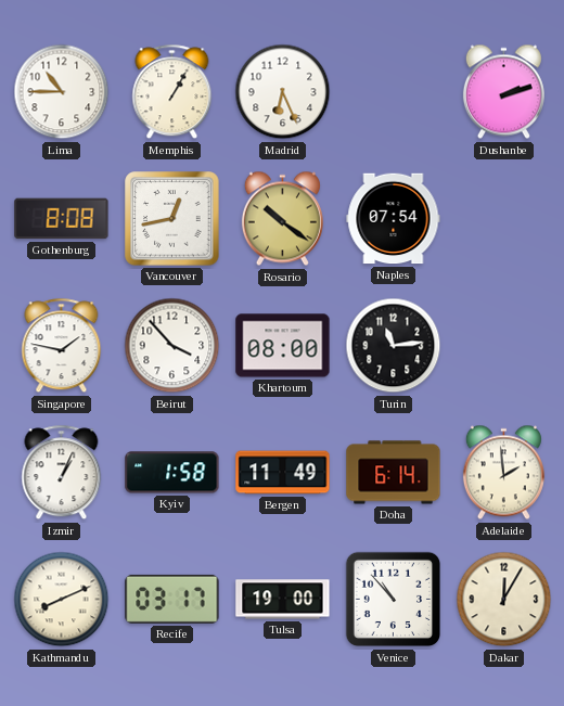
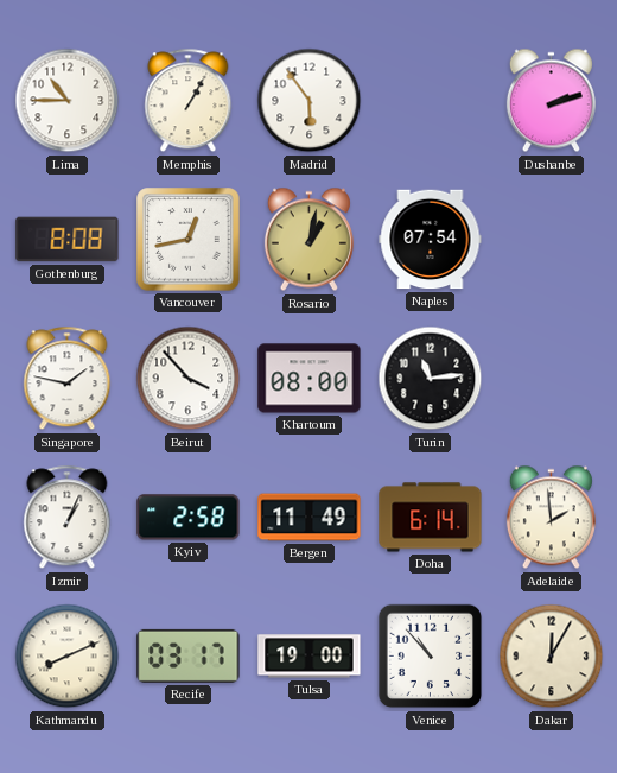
Madrid: 6:26 -> 5:54
Rosario: 10:21 -> 1:02
Kyiv: 1:58 -> 2:58
